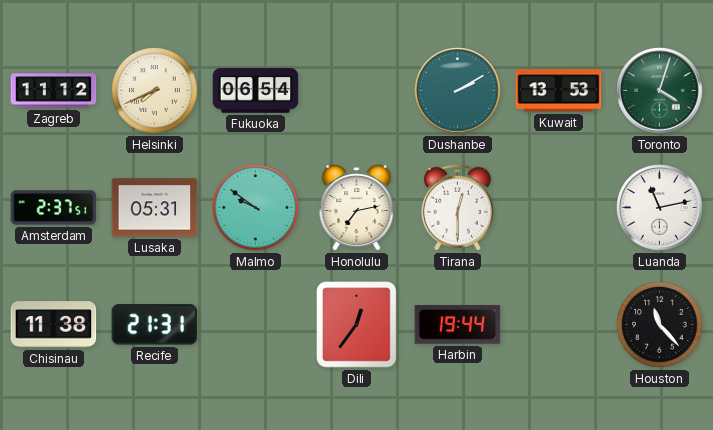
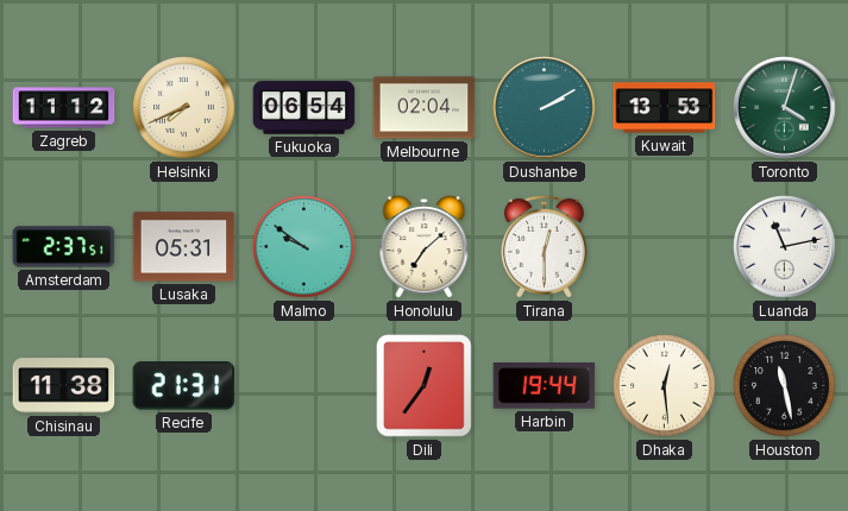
Melbourne: none -> 02:04
Honolulu: 7:13 -> 7:08
Dhaka: none -> 12:29
Houston: 11:23 -> 11:28
